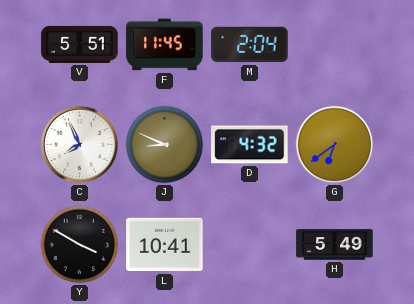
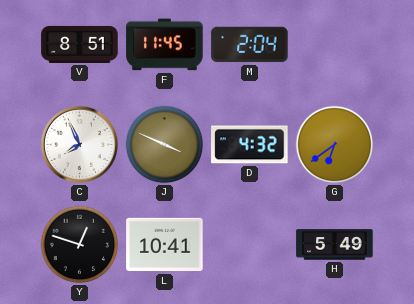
V: 5:51 -> 8:51
J: 8:49 -> 3:49
Y: 3:50 -> 12:48
